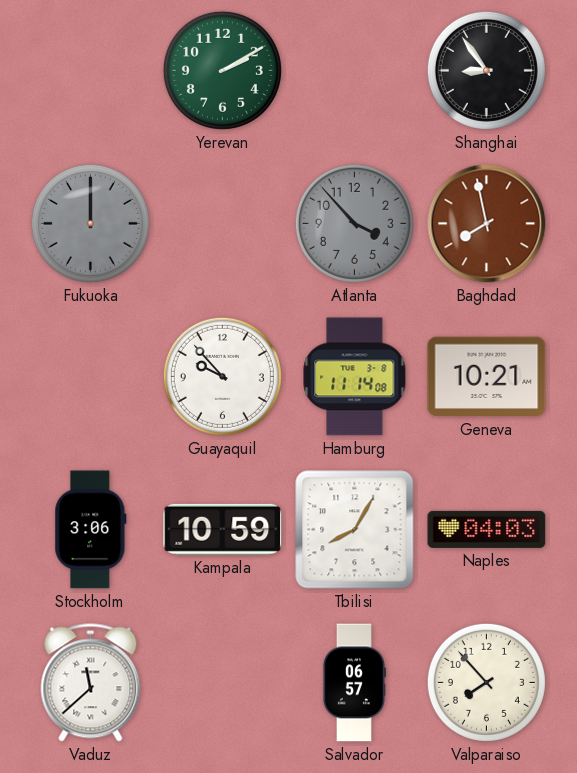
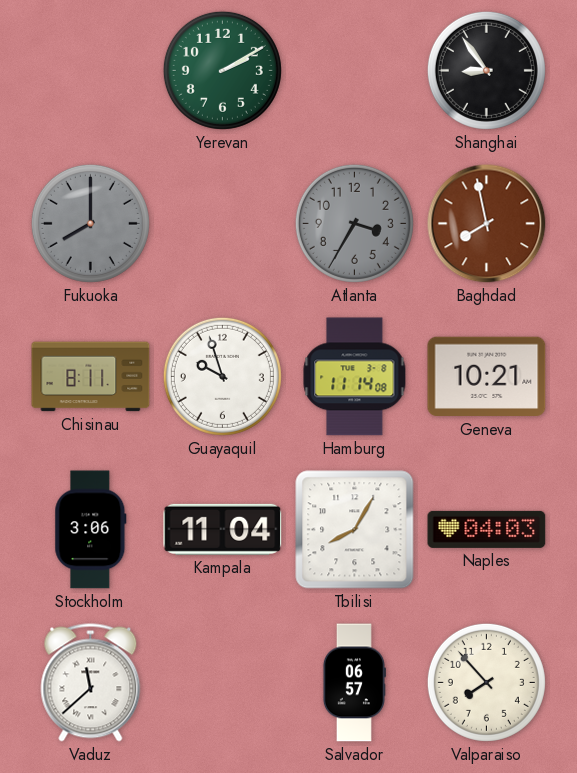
Fukuoka: 12:00 -> 8:00
Atlanta: 3:53 -> 3:35
Chisinau: none -> 8:11
Guayaquil: 9:53 -> 9:57
Kampala: 10:59 -> 11:04
